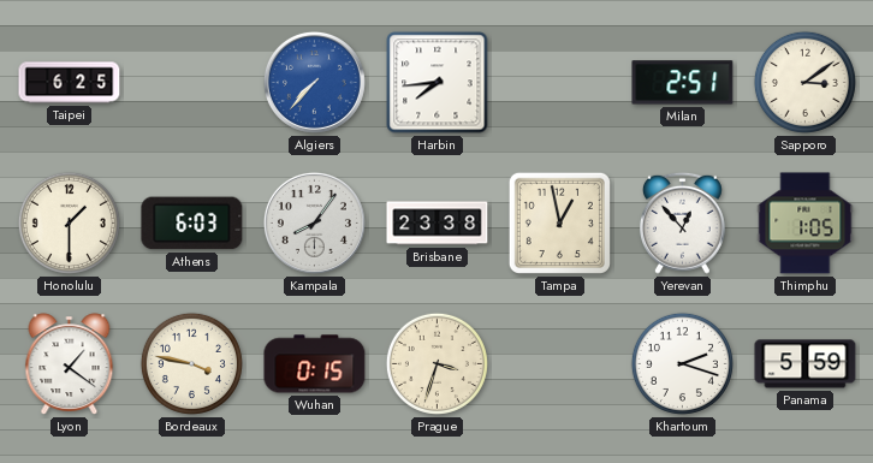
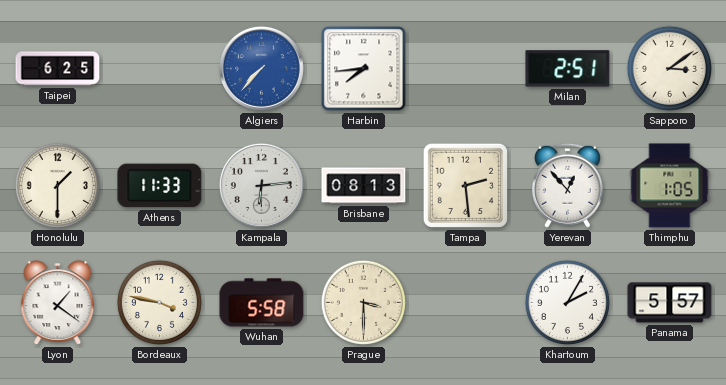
Athens: 6:03 -> 11:33
Kampala: 8:06 -> 6:14
Brisbane: 23:38 -> 08:13
Tampa: 12:58 -> 2:29
Wuhan: 0:15 -> 5:58
Prague: 3:33 -> 3:30
Khartoum: 2:18 -> 2:05
Panama: 5:59 -> 5:57
